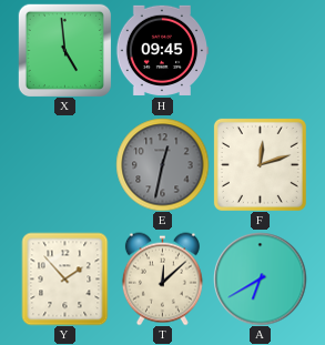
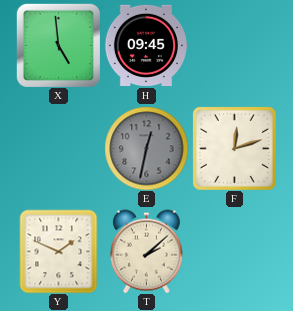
Y: 1:53 -> 1:49
T: 12:08 -> 2:08
A: 6:40 -> none
